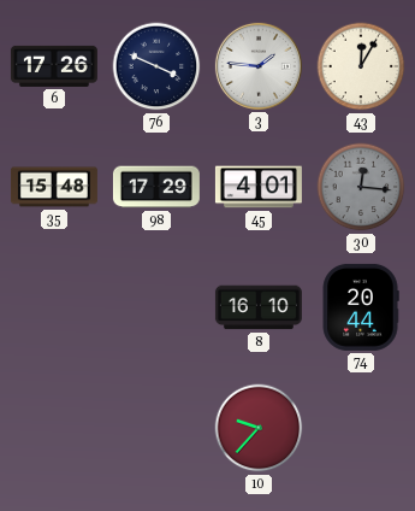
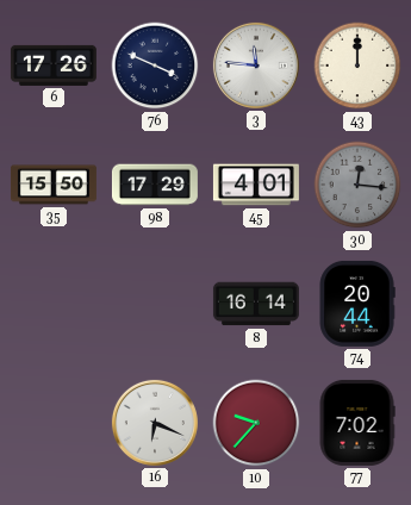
3: 1:46 -> 11:46
43: 12:05 -> 12:00
35: 15:48 -> 15:50
8: 16:10 -> 16:14
16: none -> 6:19
77: none -> 7:02
